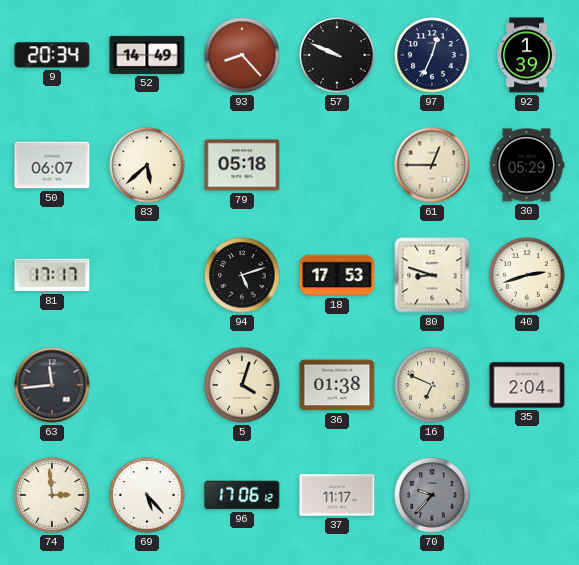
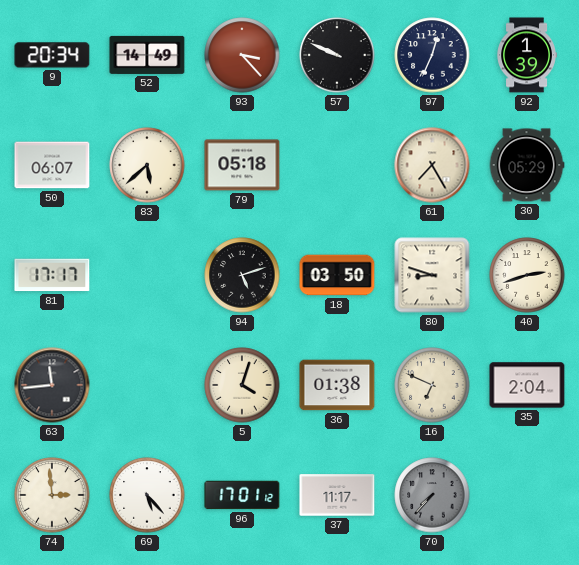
93: 8:23 -> 3:23
61: 12:45 -> 7:25
18: 17:53 -> 03:50
96: 17:06 -> 17:01
70: 9:37 -> 7:37
